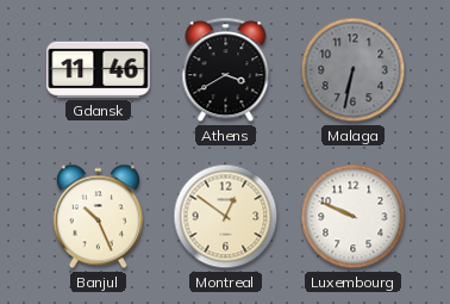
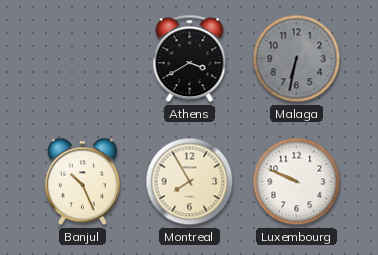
Gdansk: 11:46 -> none
Montreal: 12:51 -> 7:55
